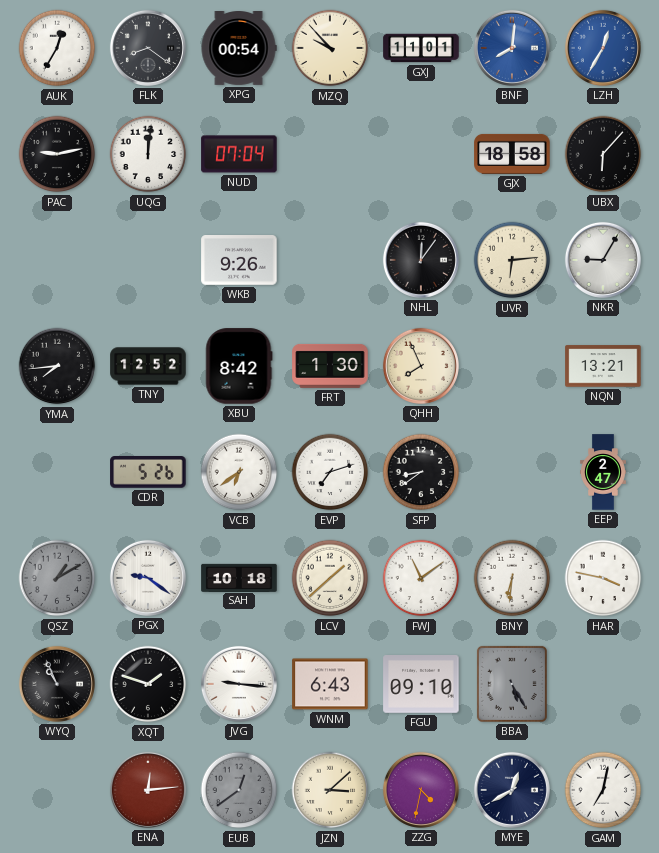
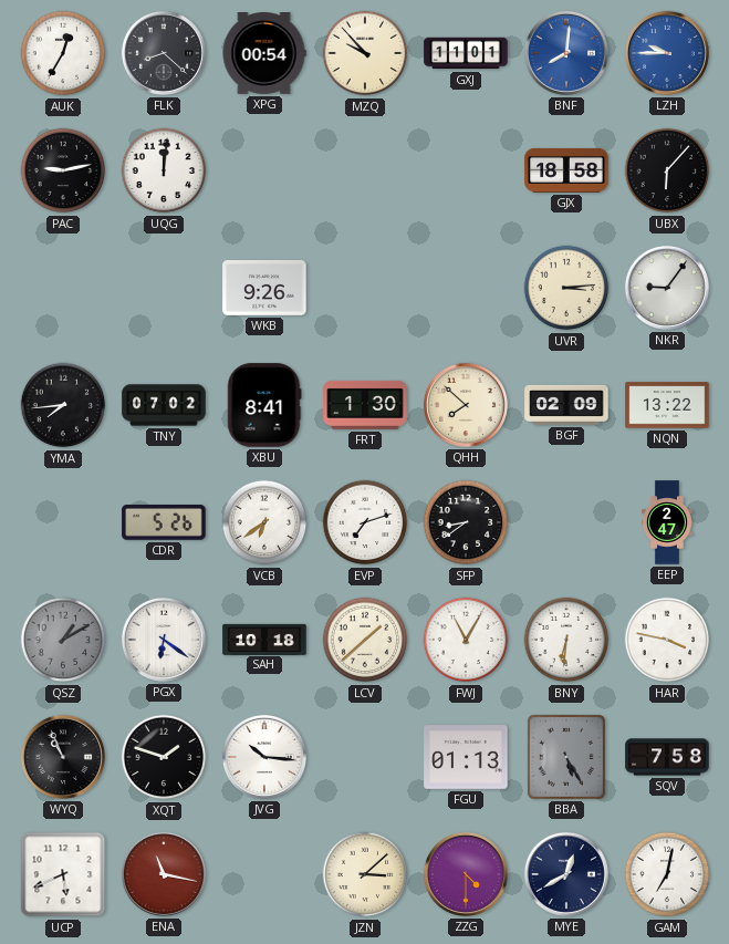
FLK: 8:21 -> 8:22
LZH: 12:35 -> 9:45
NUD: 07:04 -> none
NHL: 12:06 -> none
UVR: 6:14 -> 3:14
NKR: 9:05 -> 9:06
TNY: 12:52 -> 07:02
XBU: 8:42 -> 8:41
QHH: 7:56 -> 7:52
BGF: none -> 02:09
NQN: 13:21 -> 13:22
PGX: 9:21 -> 6:21
FWJ: 11:09 -> 11:05
JVG: 9:16 -> 10:16
WNM: 6:43 -> none
FGU: 09:10 -> 01:13
SQV: none -> 7:58
UCP: none -> 5:41
ENA: 12:14 -> 11:17
EUB: 12:39 -> none
ZZG: 4:32 -> 4:30
